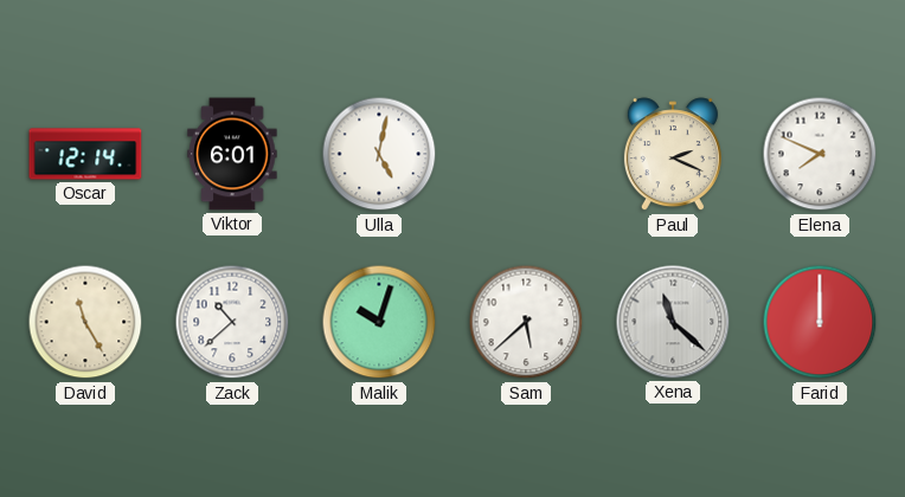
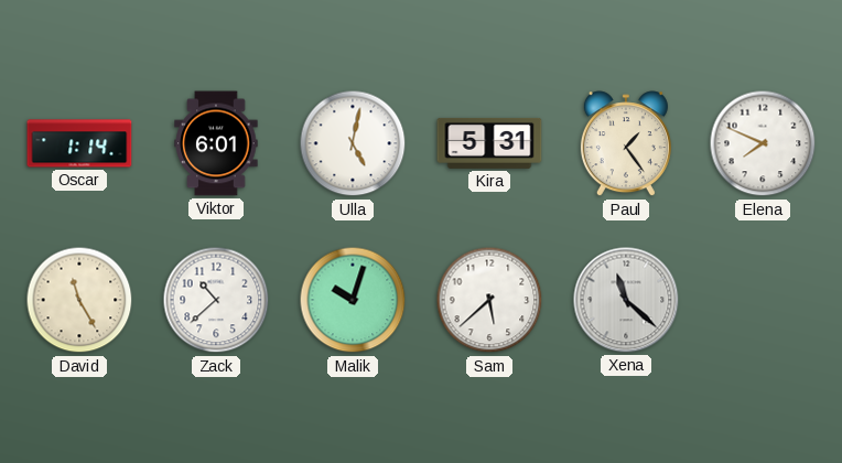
Oscar: 12:14 -> 1:14
Kira: none -> 5:31
Paul: 2:19 -> 1:24
Farid: 12:00 -> none
